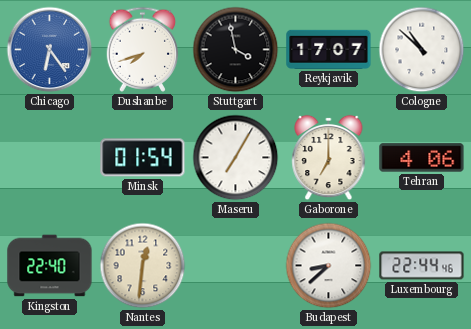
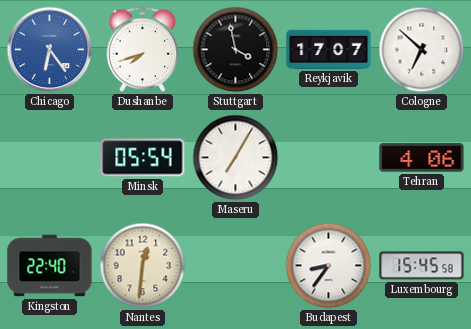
Cologne: 10:52 -> 6:52
Minsk: 01:54 -> 05:54
Gaborone: 7:00 -> none
Budapest: 8:38 -> 8:36
Luxembourg: 22:44 -> 15:45
